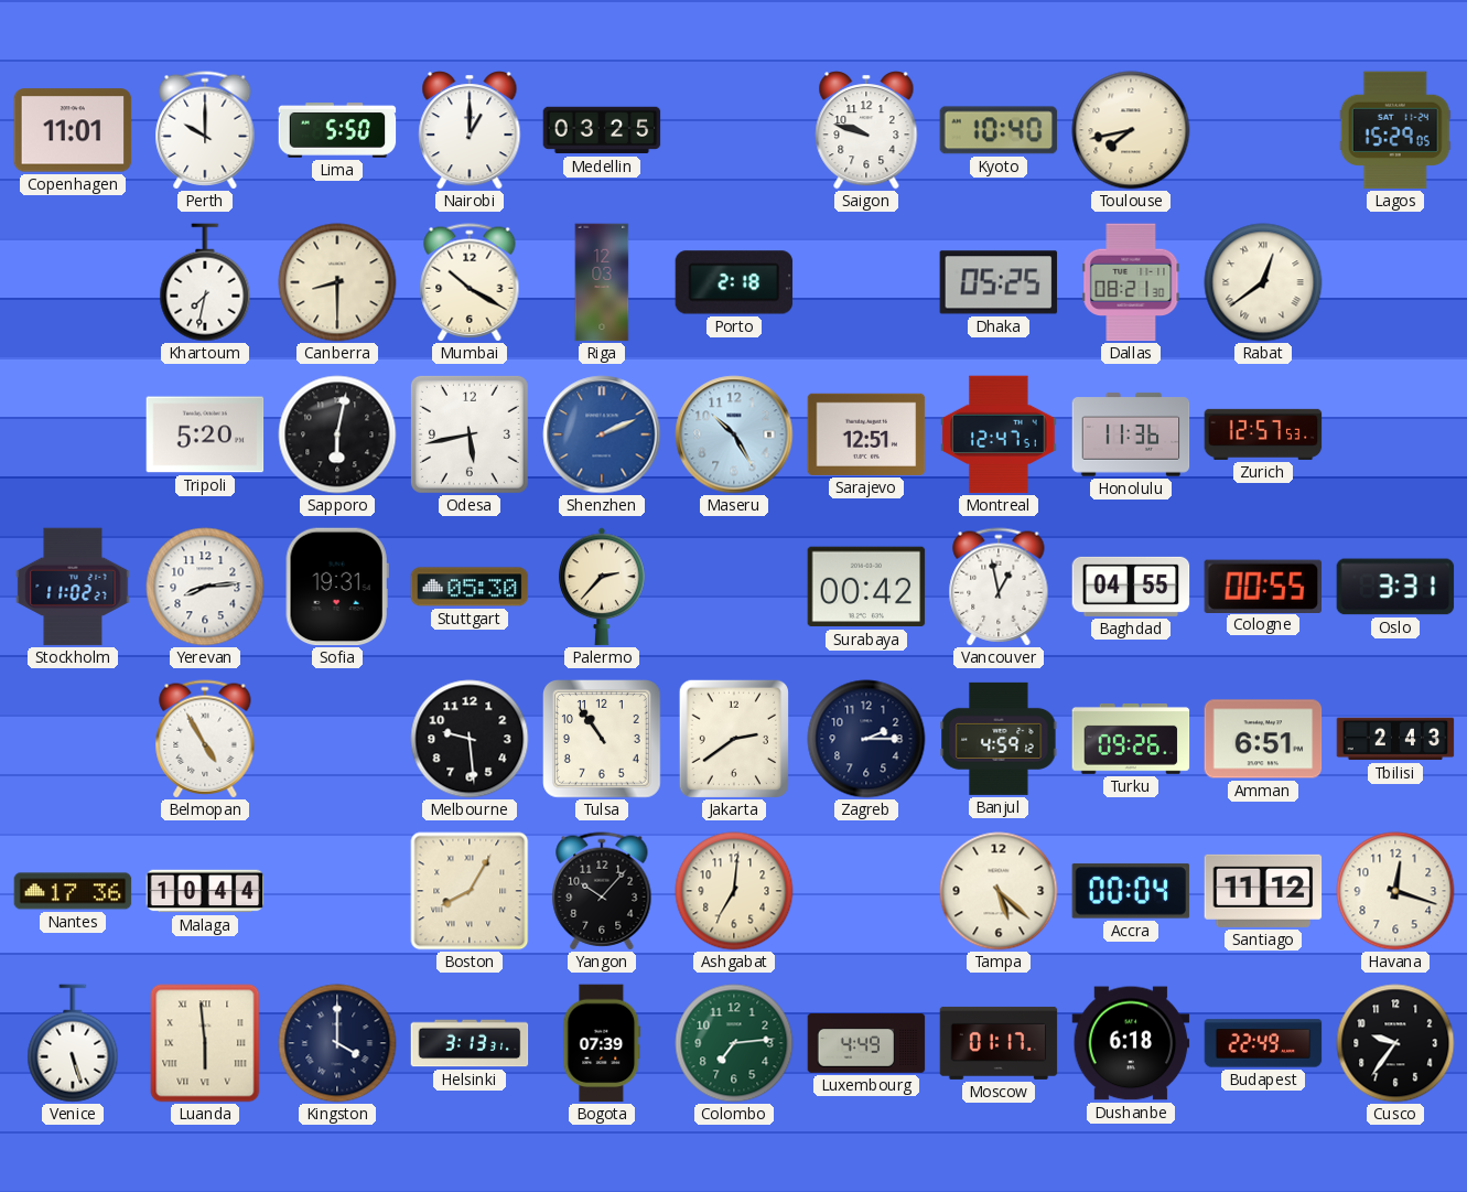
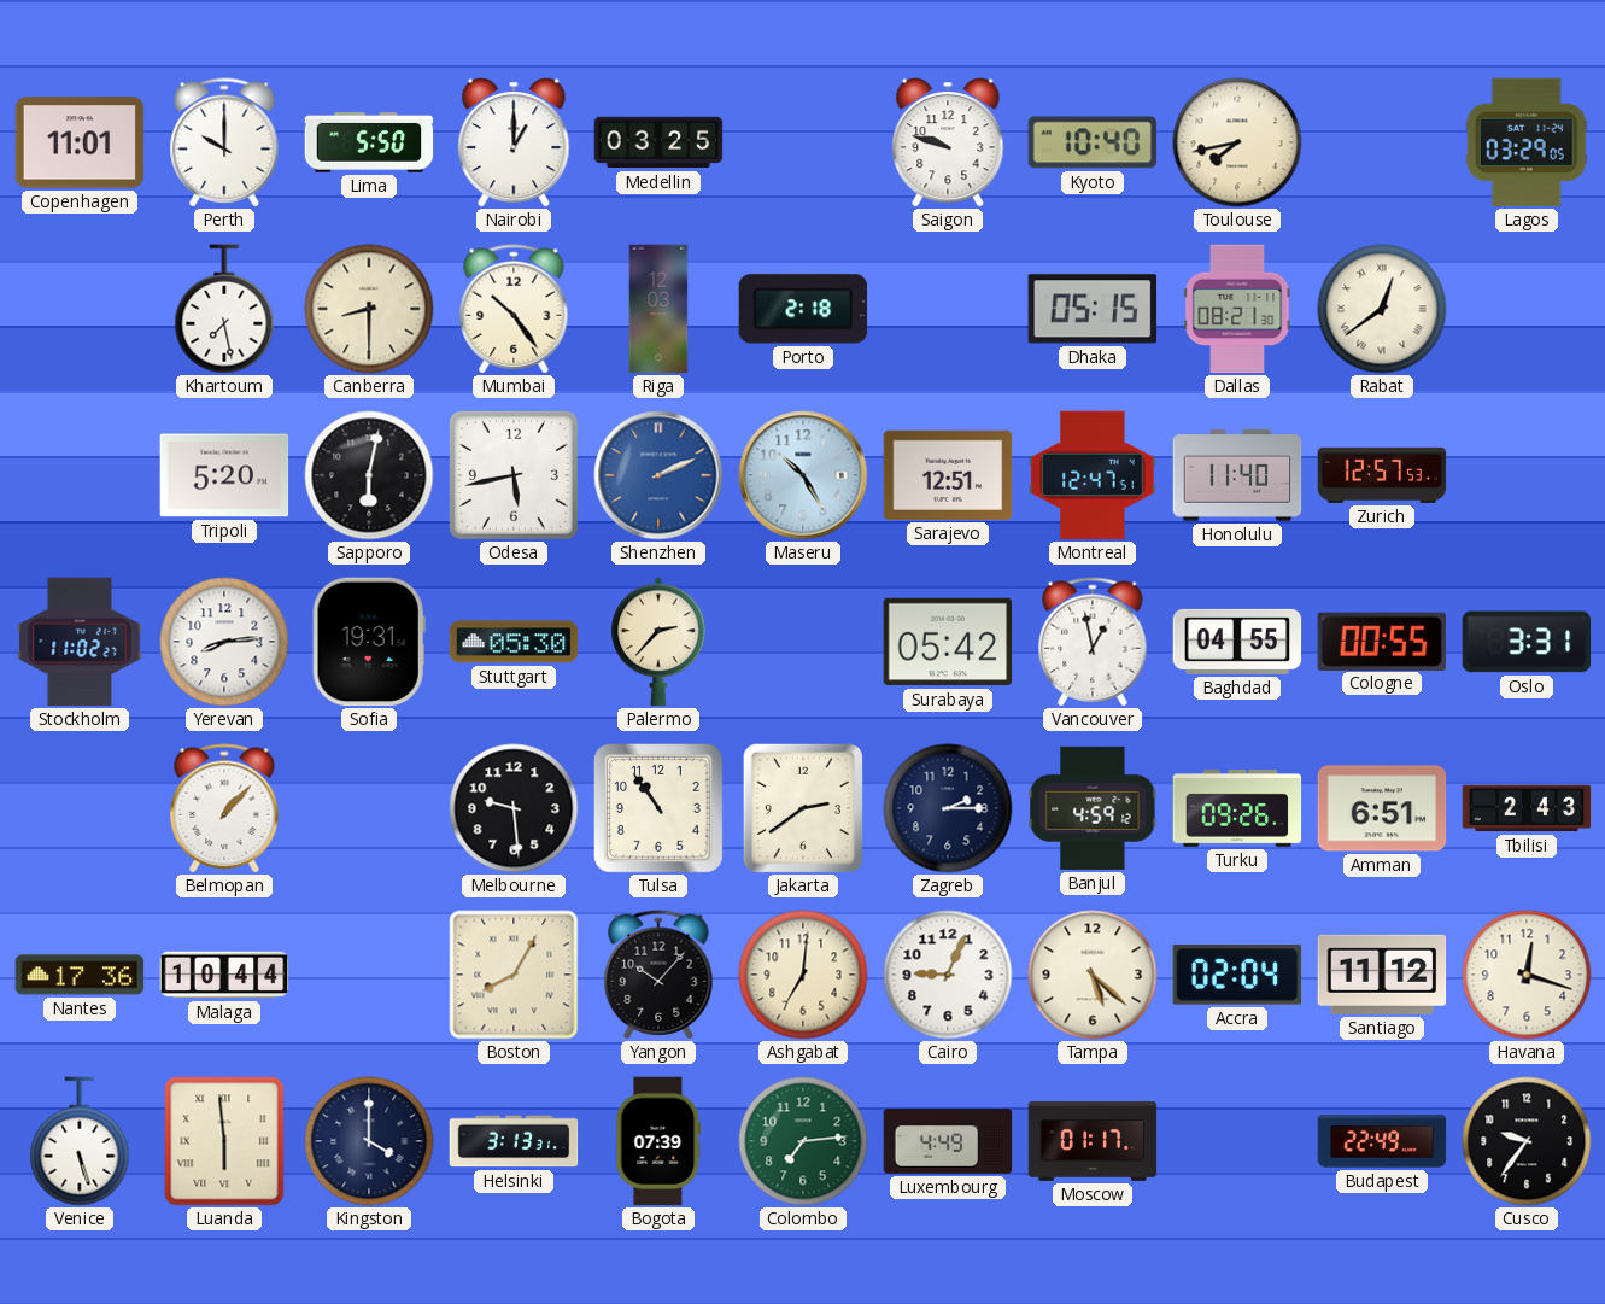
Lagos: 15:29 -> 03:29
Khartoum: 7:32 -> 7:28
Mumbai: 10:20 -> 10:24
Dhaka: 05:25 -> 05:15
Honolulu: 11:36 -> 11:40
Surabaya: 00:42 -> 05:42
Belmopan: 4:55 -> 1:07
Cairo: none -> 9:04
Accra: 00:04 -> 02:04
Dushanbe: 6:18 -> none
